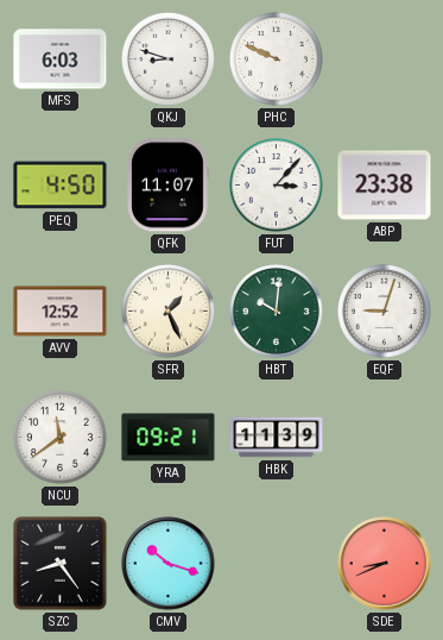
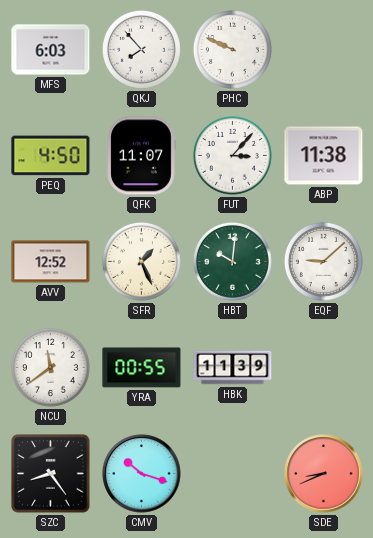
QKJ: 8:48 -> 7:53
ABP: 23:38 -> 11:38
EQF: 9:03 -> 9:08
YRA: 09:21 -> 00:55
